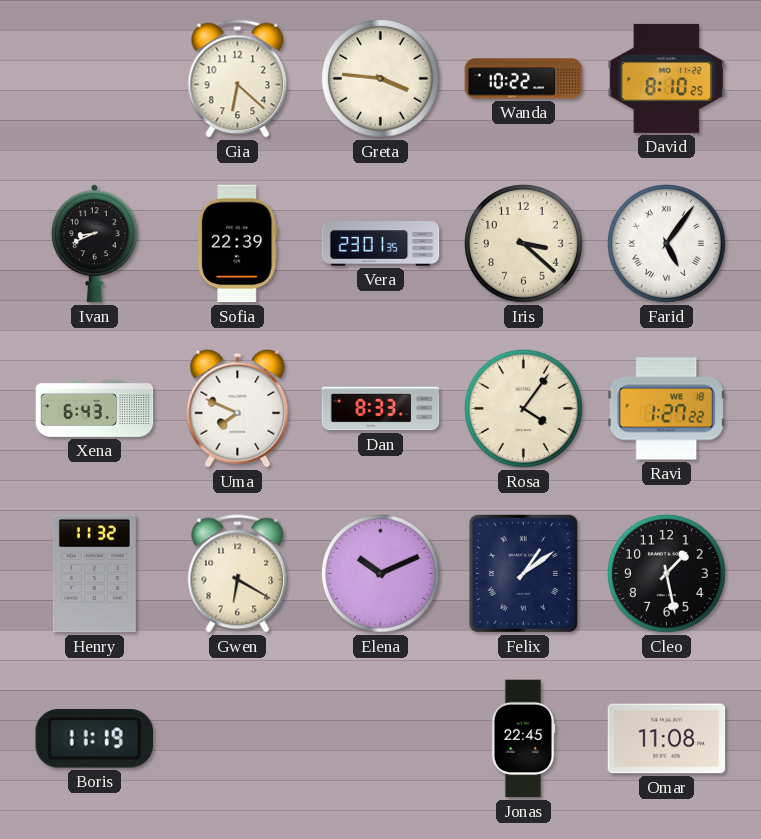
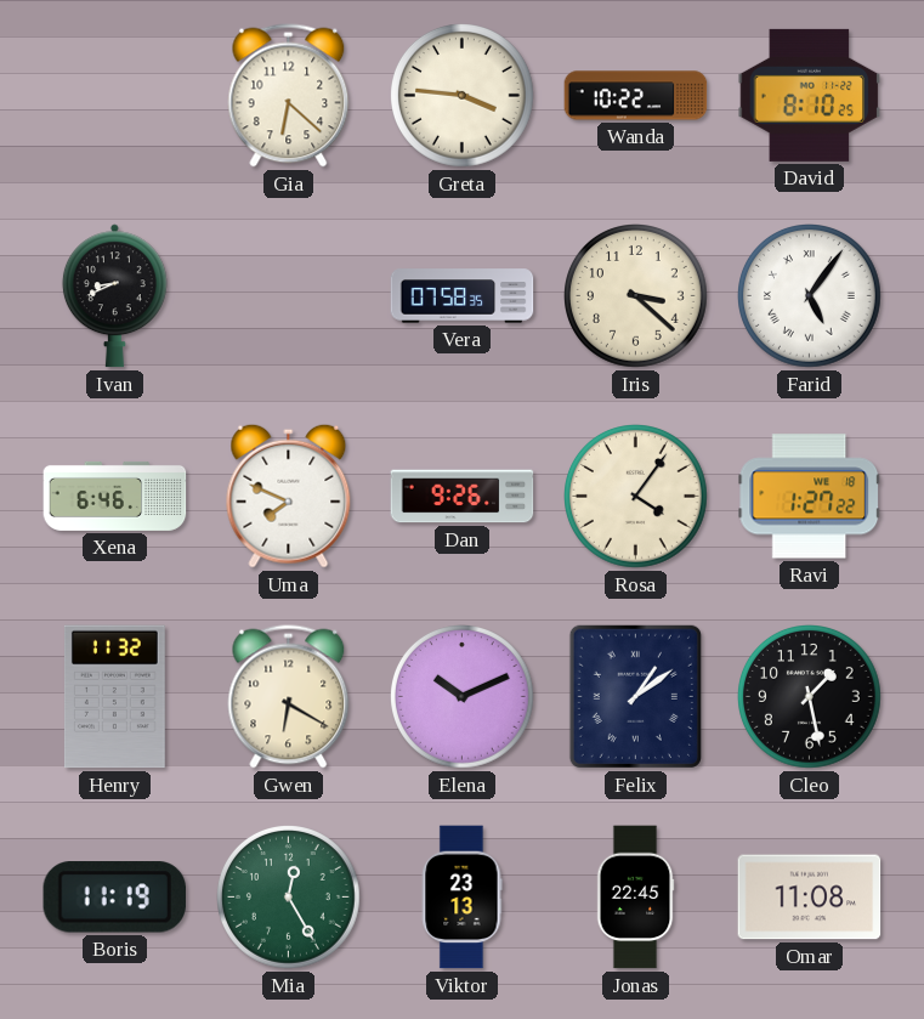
Sofia: 22:39 -> none
Vera: 23:01 -> 07:58
Xena: 6:43 -> 6:46
Dan: 8:33 -> 9:26
Mia: none -> 12:25
Viktor: none -> 23:13
